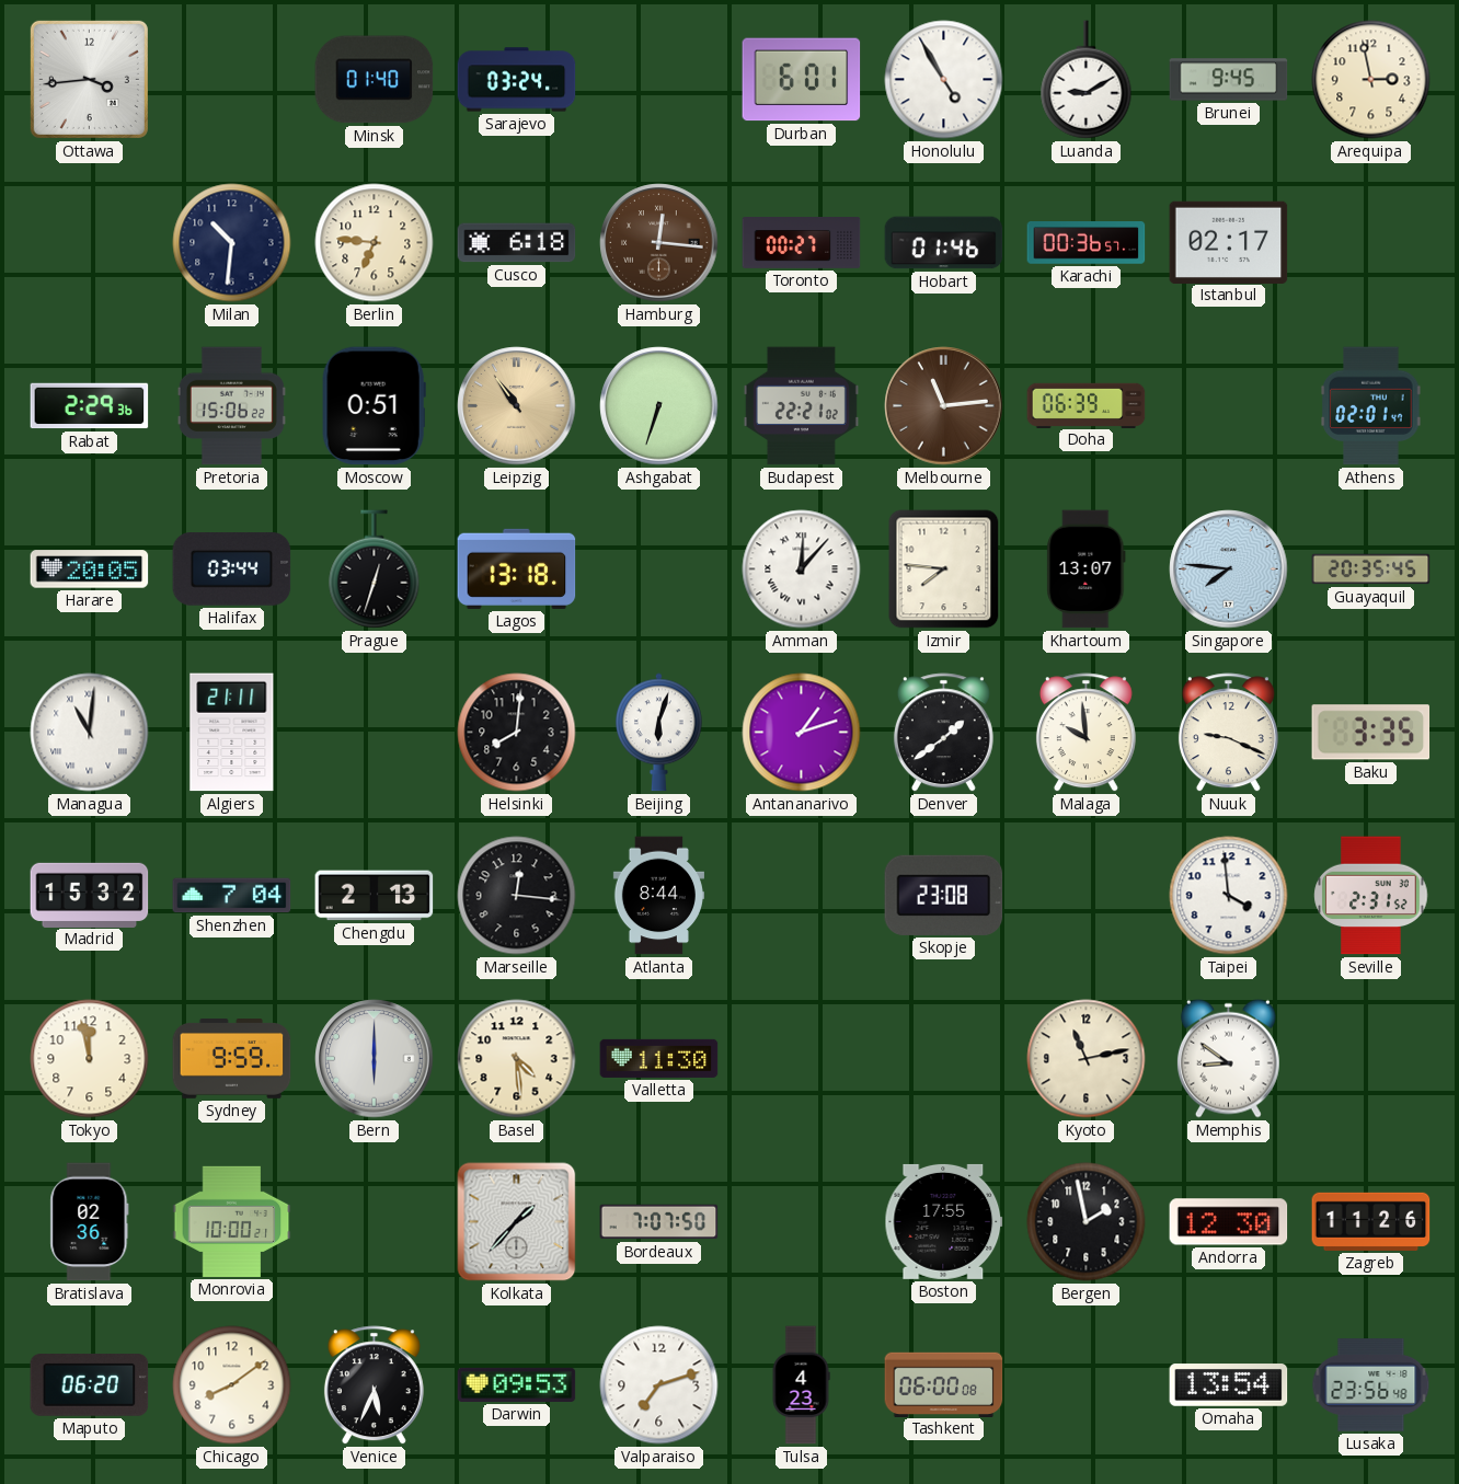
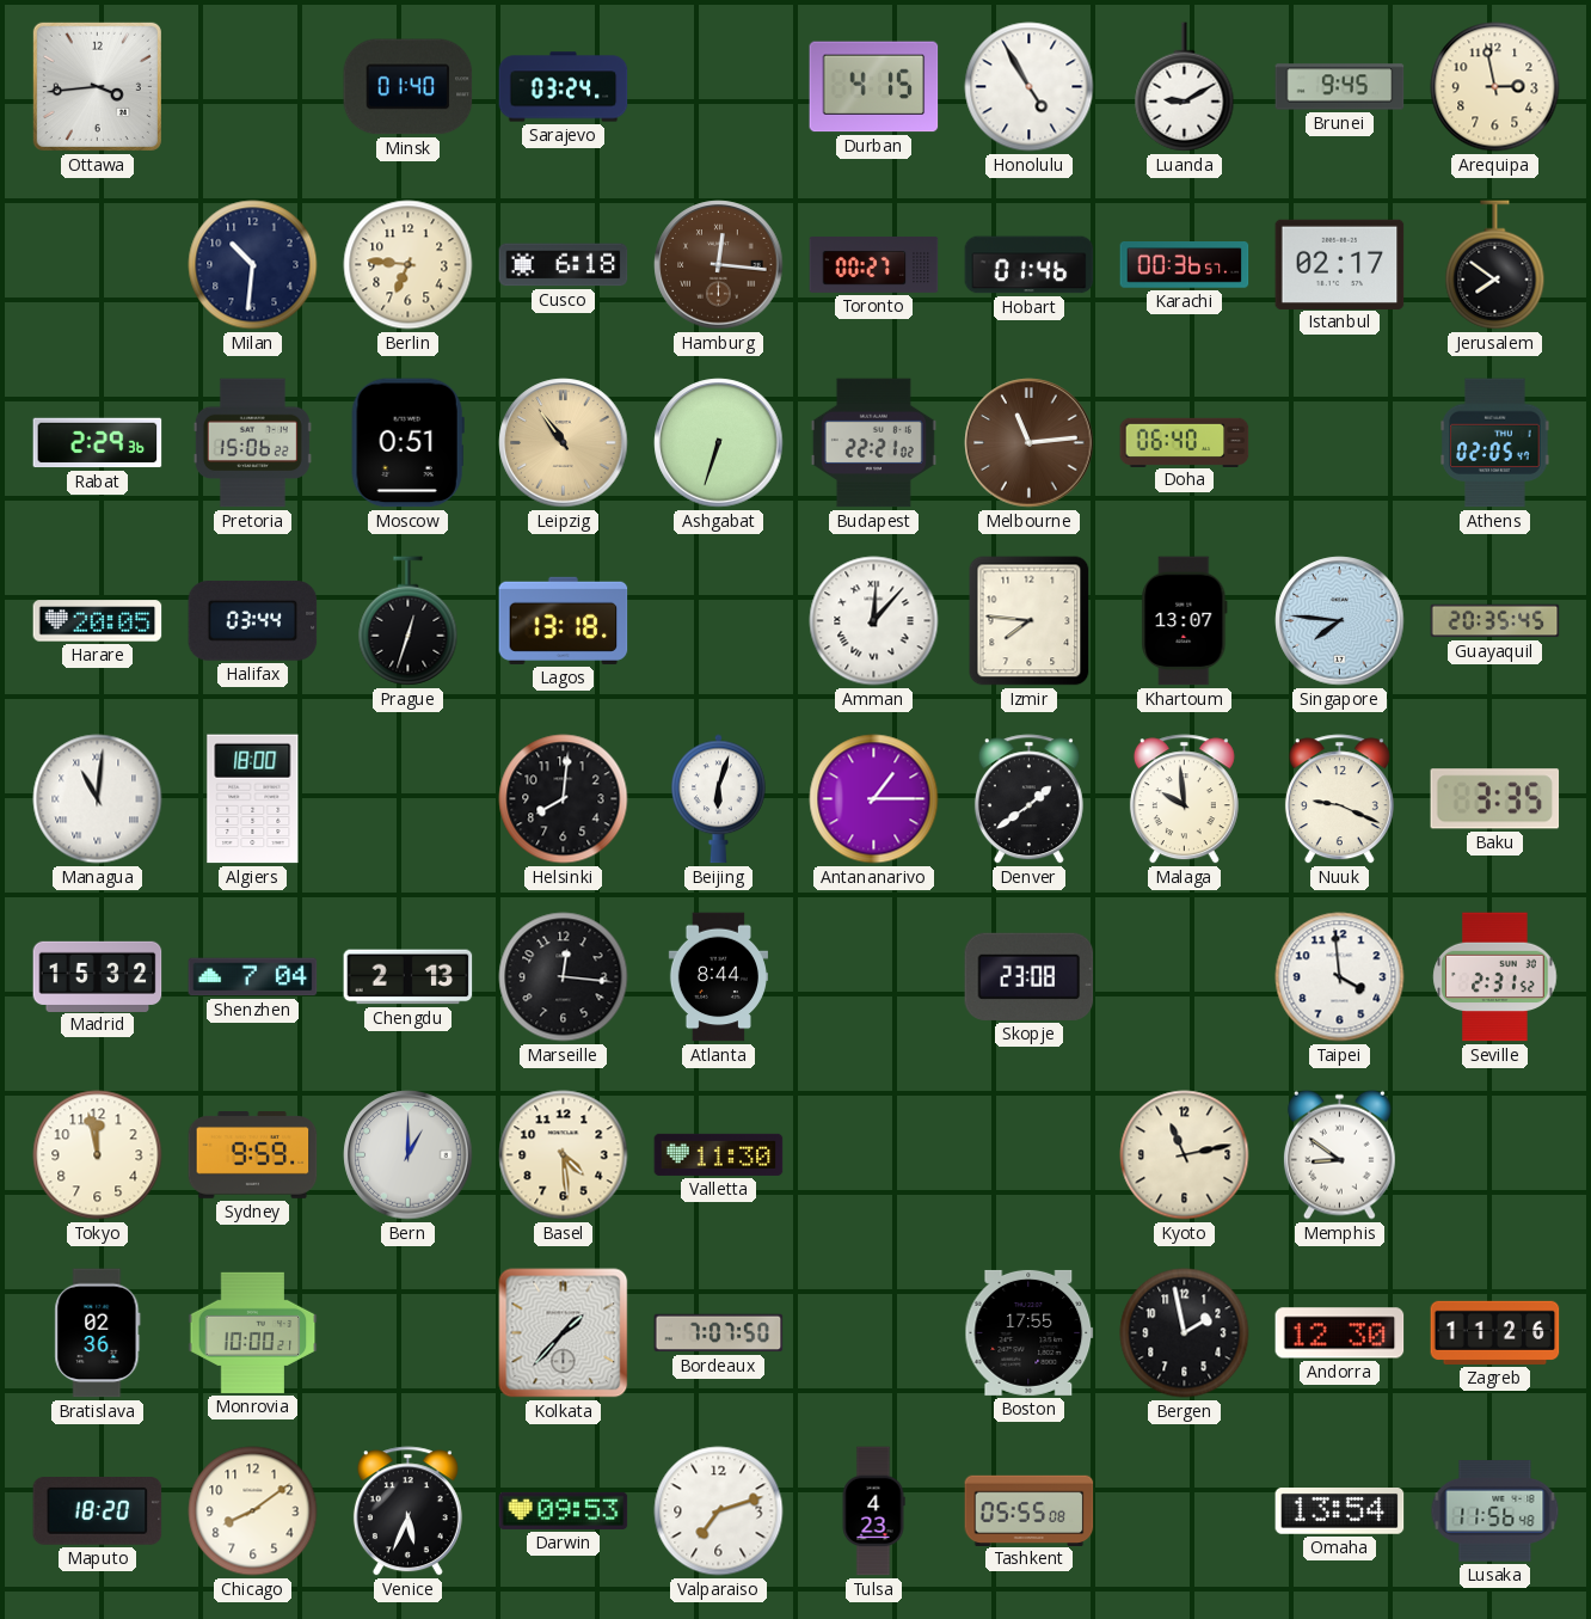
Durban: 6:01 -> 4:15
Jerusalem: none -> 7:51
Doha: 06:39 -> 06:40
Athens: 02:01 -> 02:05
Algiers: 21:11 -> 18:00
Antananarivo: 1:12 -> 1:15
Bern: 6:00 -> 1:00
Maputo: 06:20 -> 18:20
Tashkent: 06:00 -> 05:55
Lusaka: 23:56 -> 11:56
